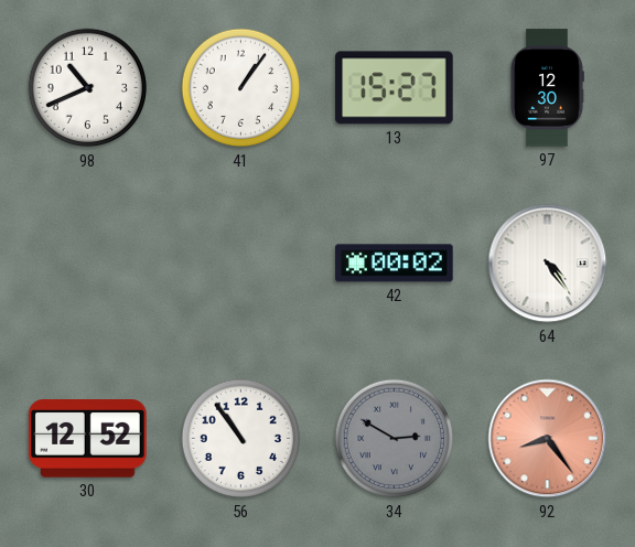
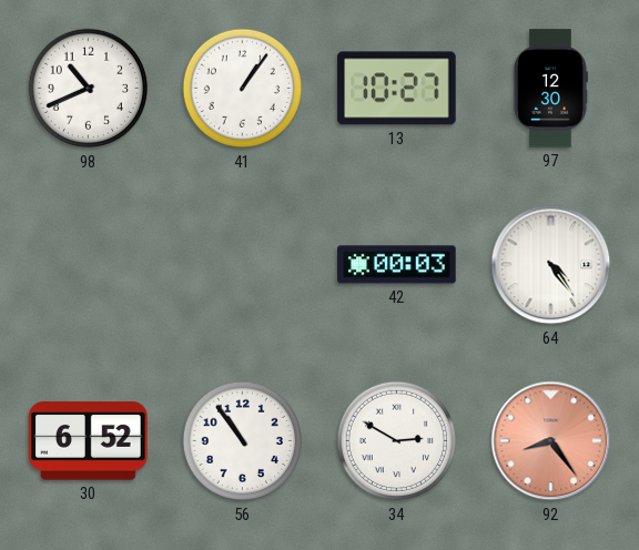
13: 15:27 -> 10:27
42: 00:02 -> 00:03
30: 12:52 -> 6:52
34 dial: grey -> white
